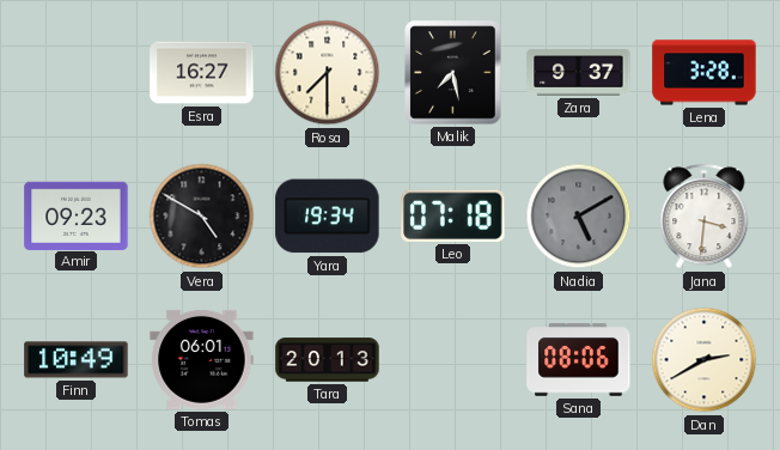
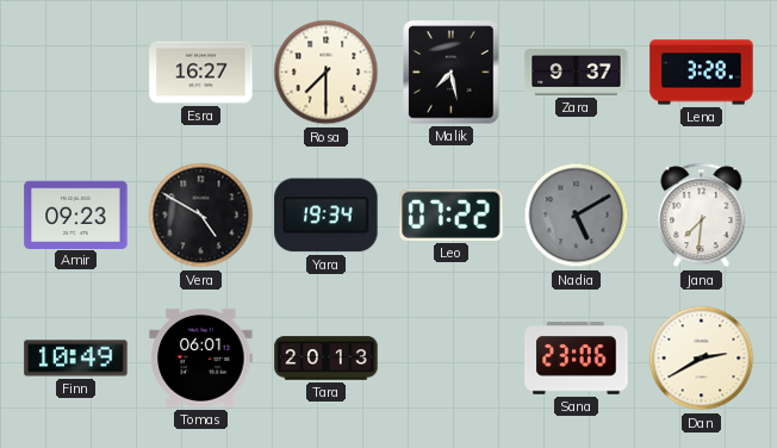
Leo: 07:18 -> 07:22
Jana: 3:31 -> 7:31
Sana: 08:06 -> 23:06
